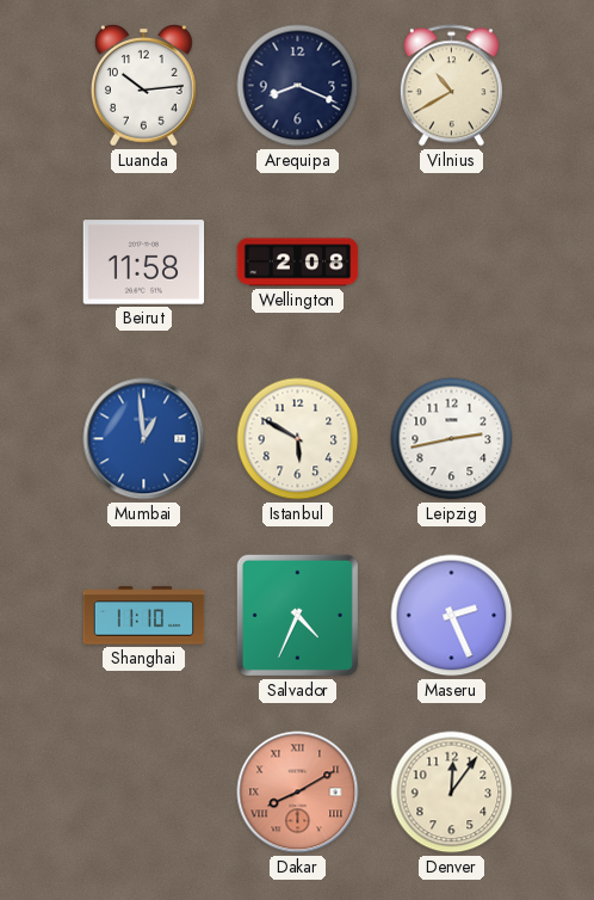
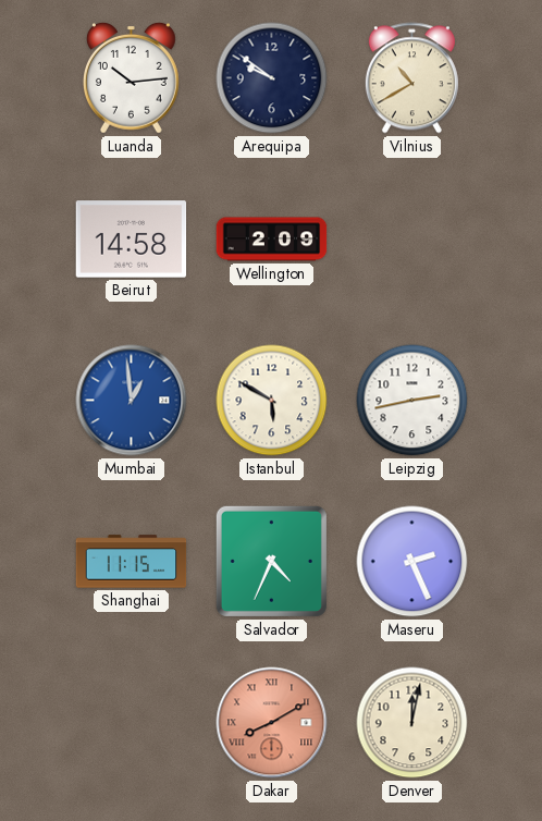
Arequipa: 8:19 -> 9:51
Beirut: 11:58 -> 14:58
Wellington: 2:08 -> 2:09
Shanghai: 11:10 -> 11:15
Denver: 12:06 -> 12:02
